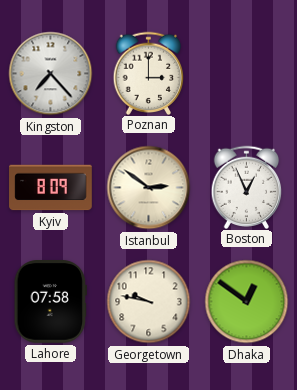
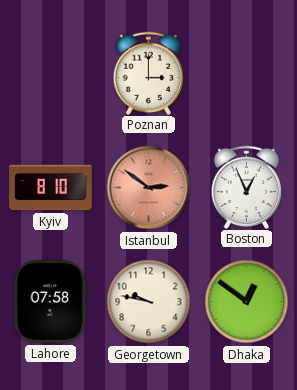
Kingston: 7:23 -> none
Kyiv: 8:09 -> 8:10
Istanbul dial: cream -> salmon
